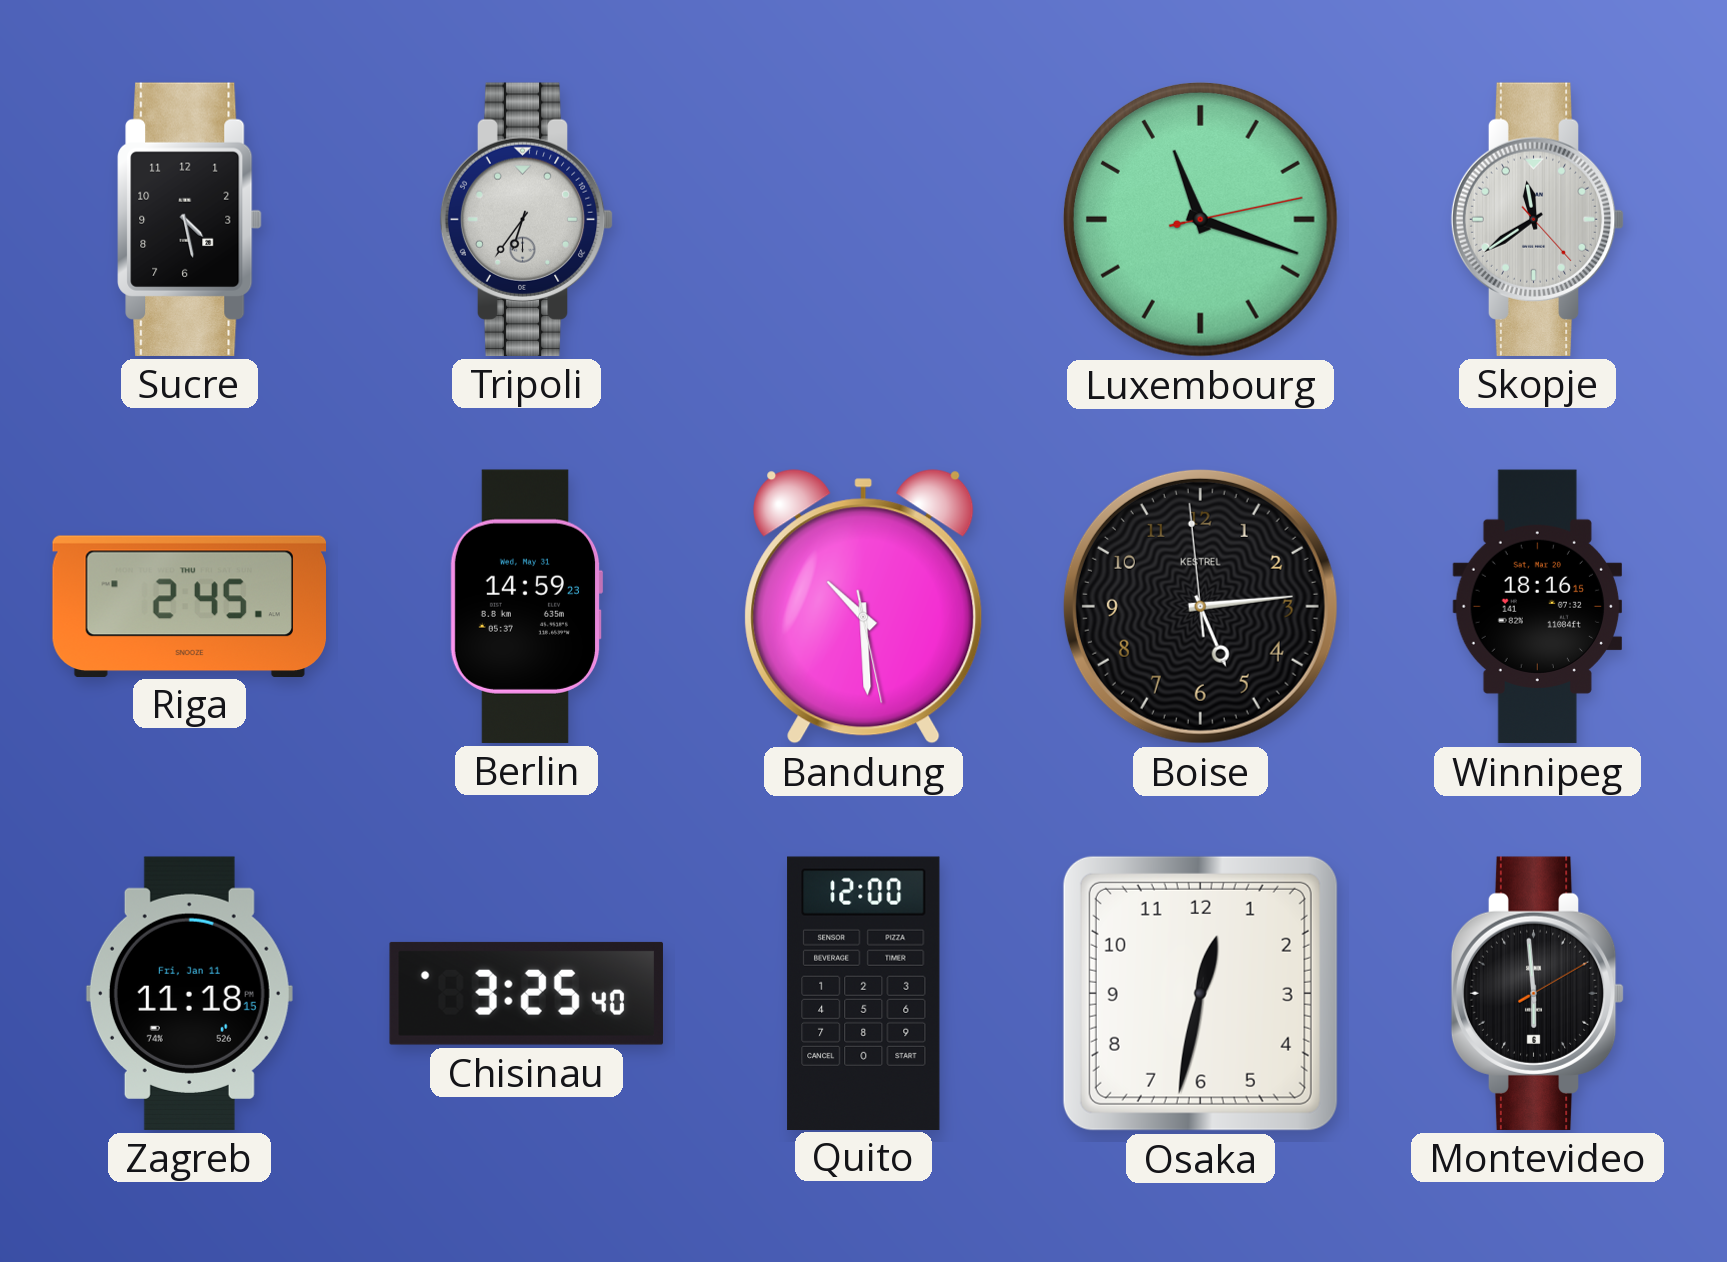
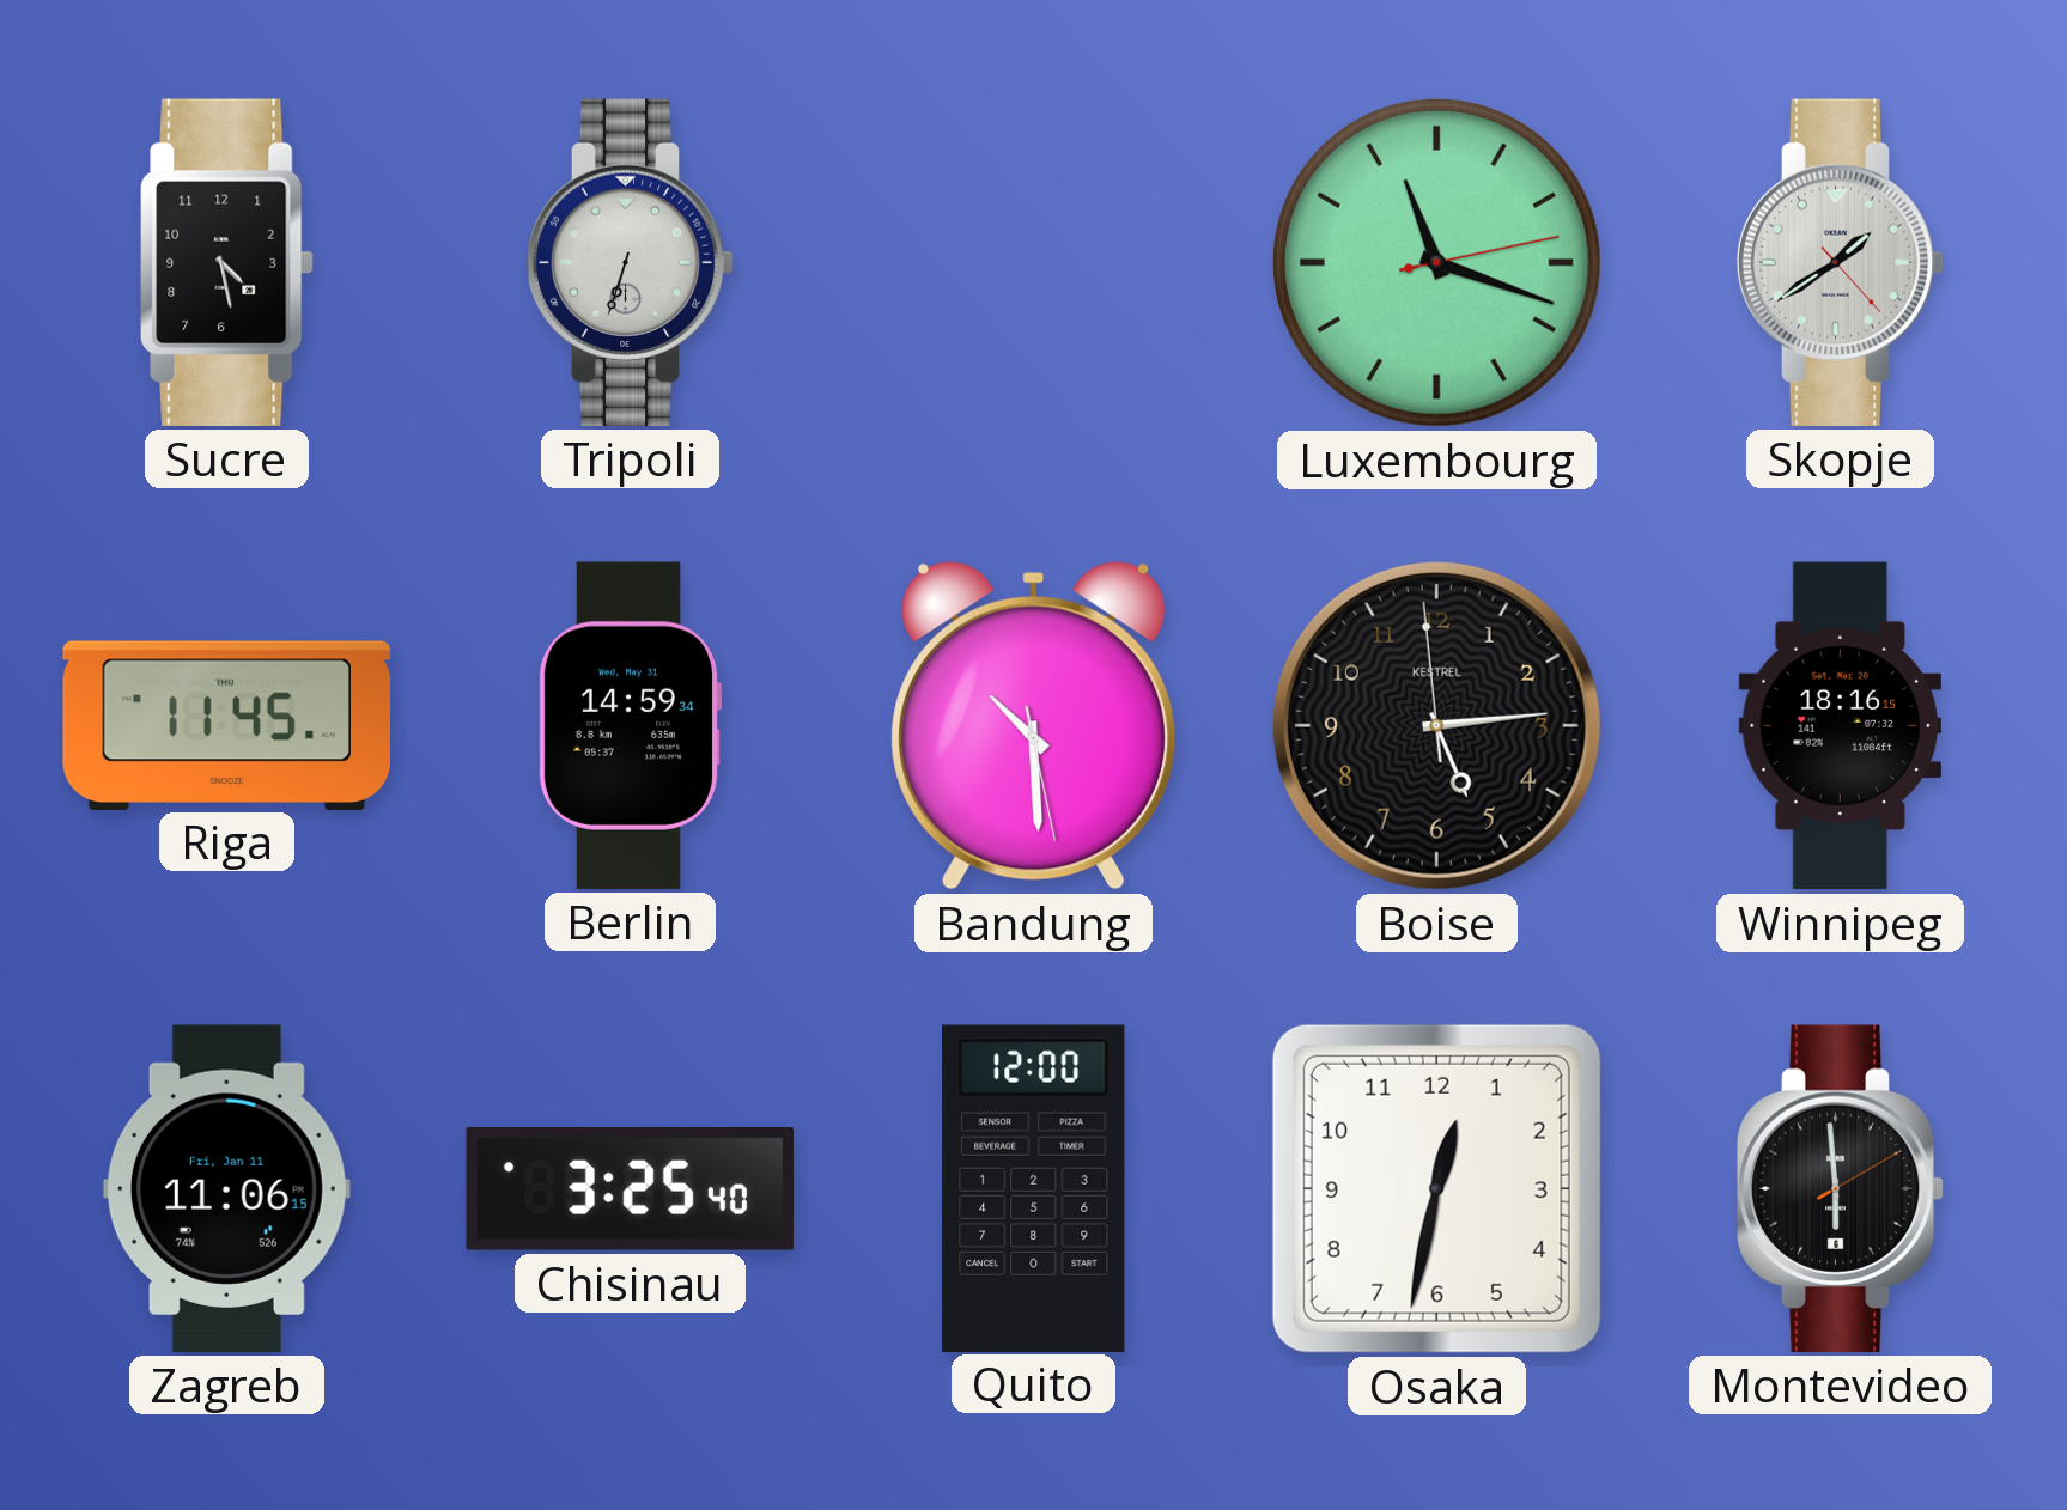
Tripoli: 6:36 -> 6:33
Skopje: 11:39 -> 1:39
Riga: 2:45 -> 11:45
Berlin: 14:59:23 -> 14:59:34
Zagreb: 11:18 -> 11:06
